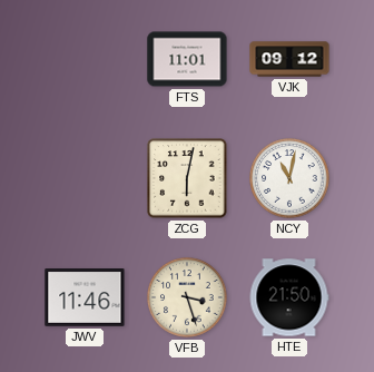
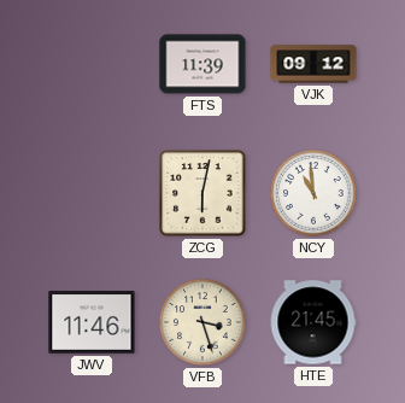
FTS: 11:01 -> 11:39
NCY: 11:02 -> 10:59
HTE: 21:50 -> 21:45
